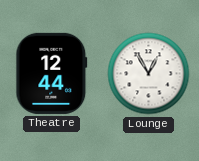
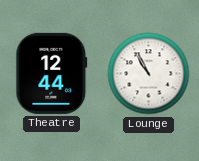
Lounge: 12:55 -> 10:55
